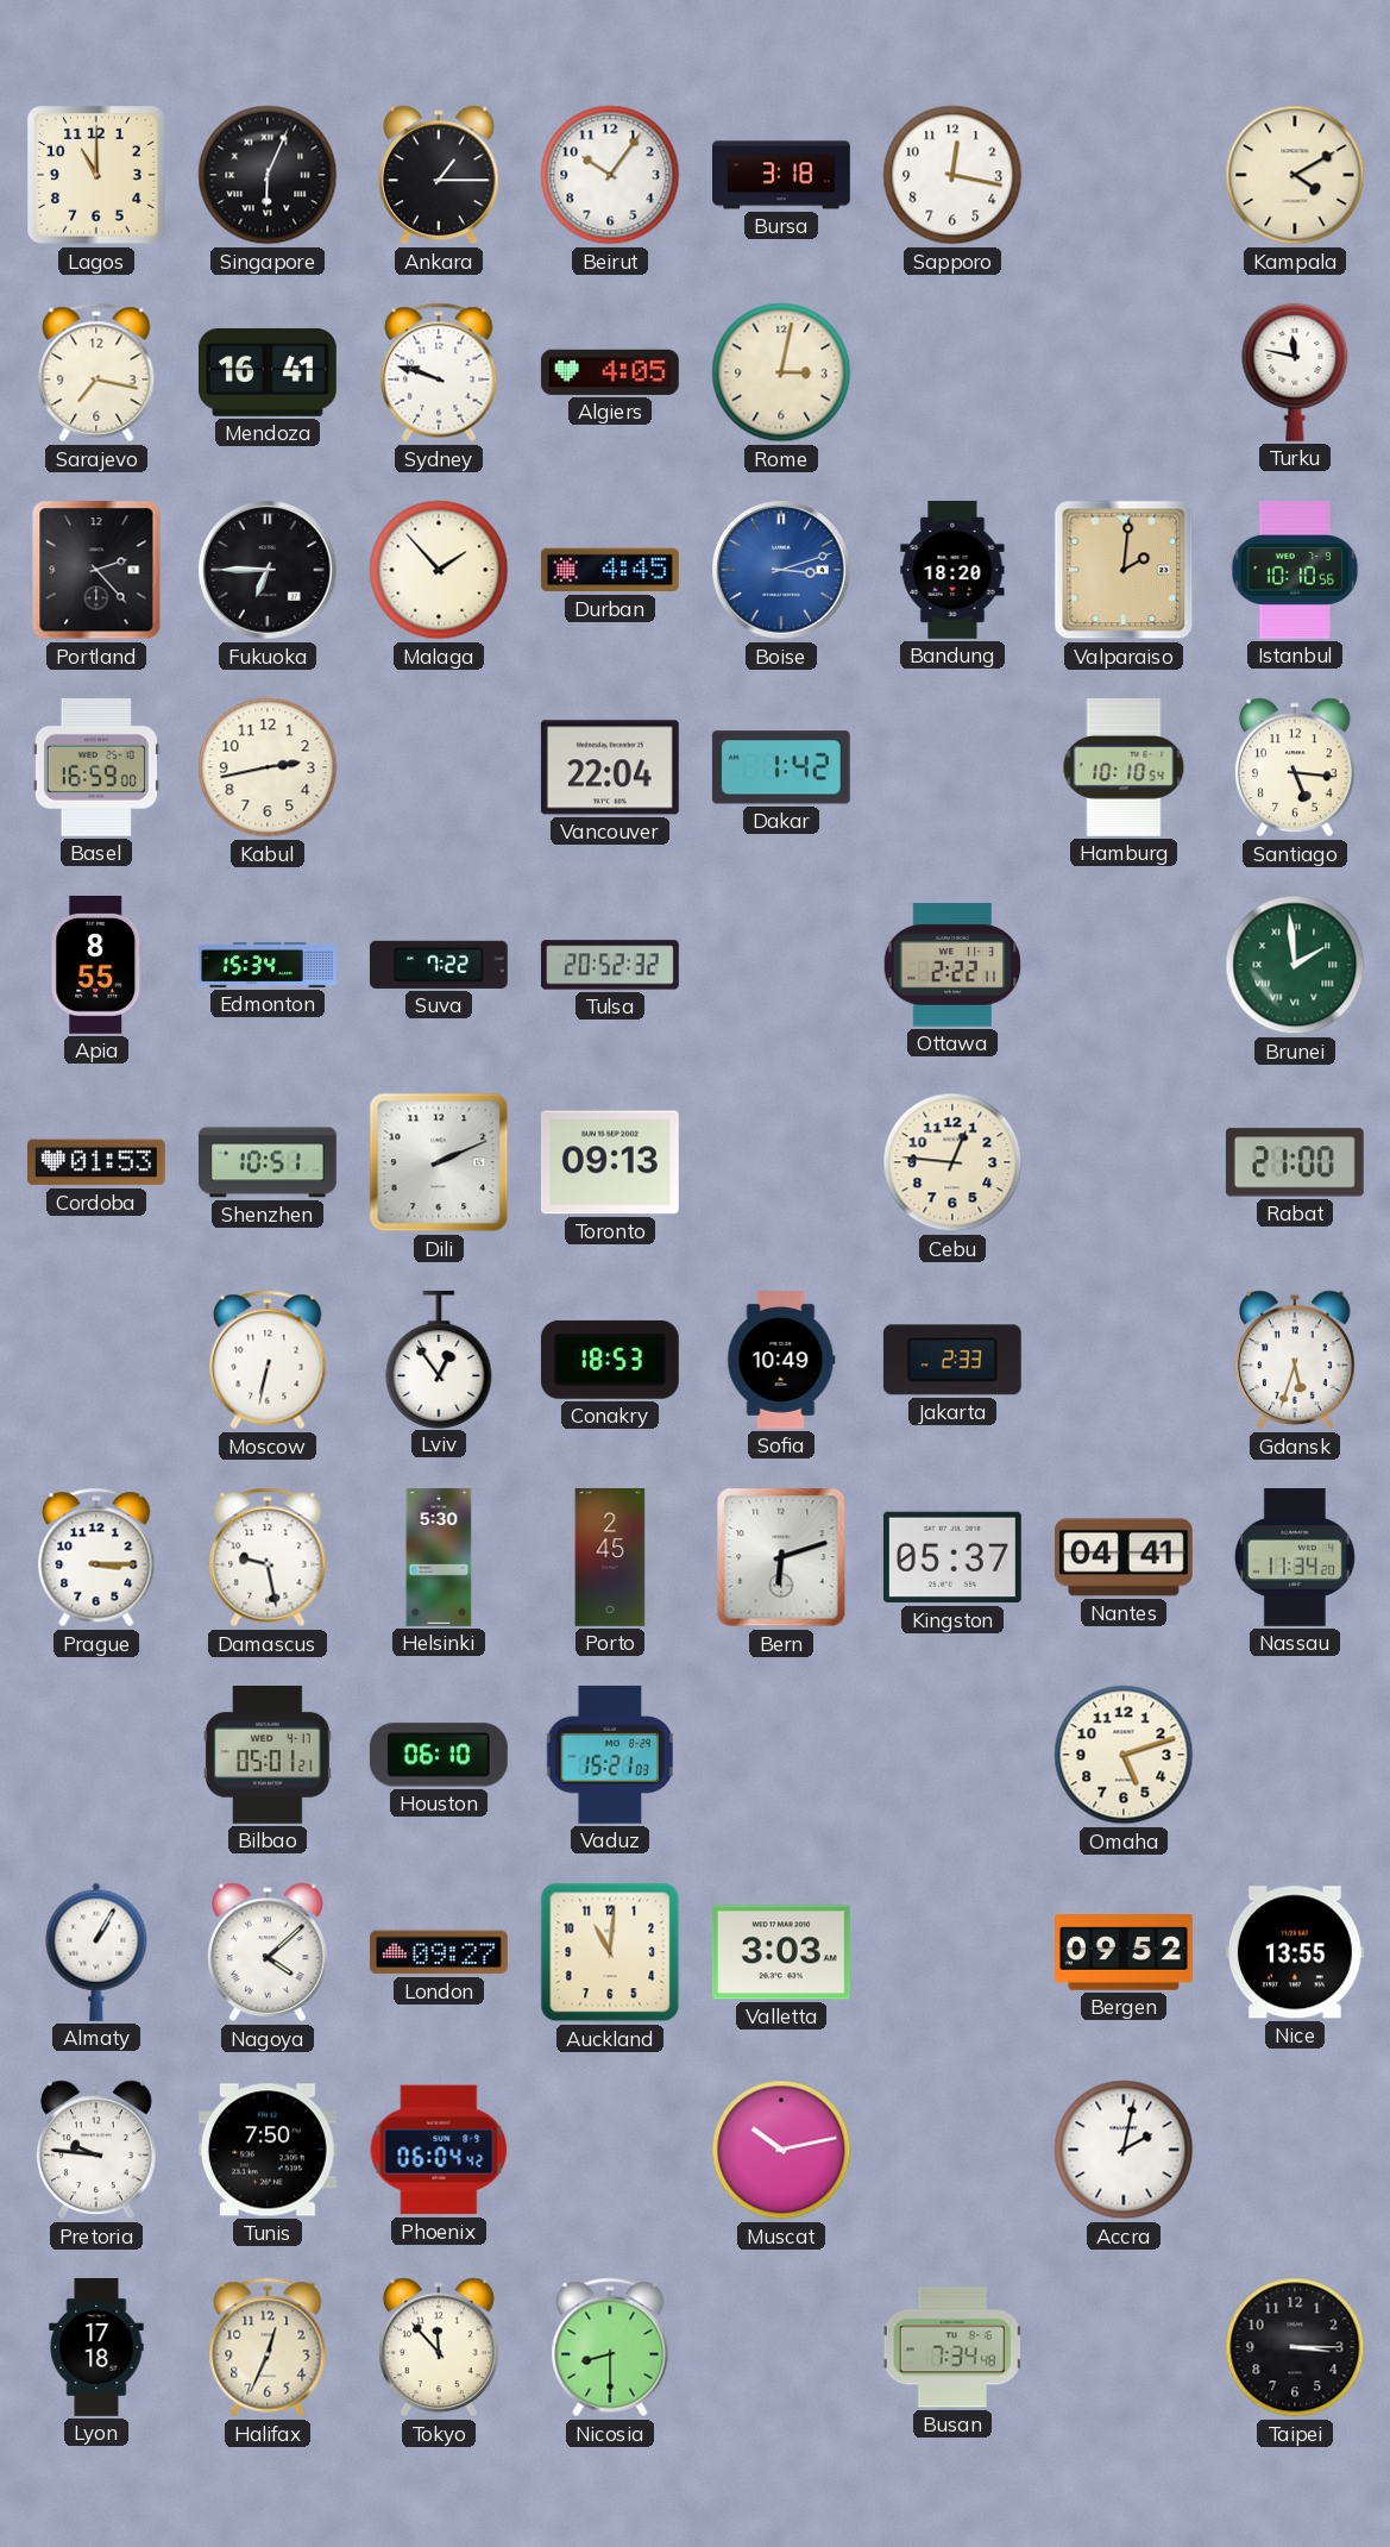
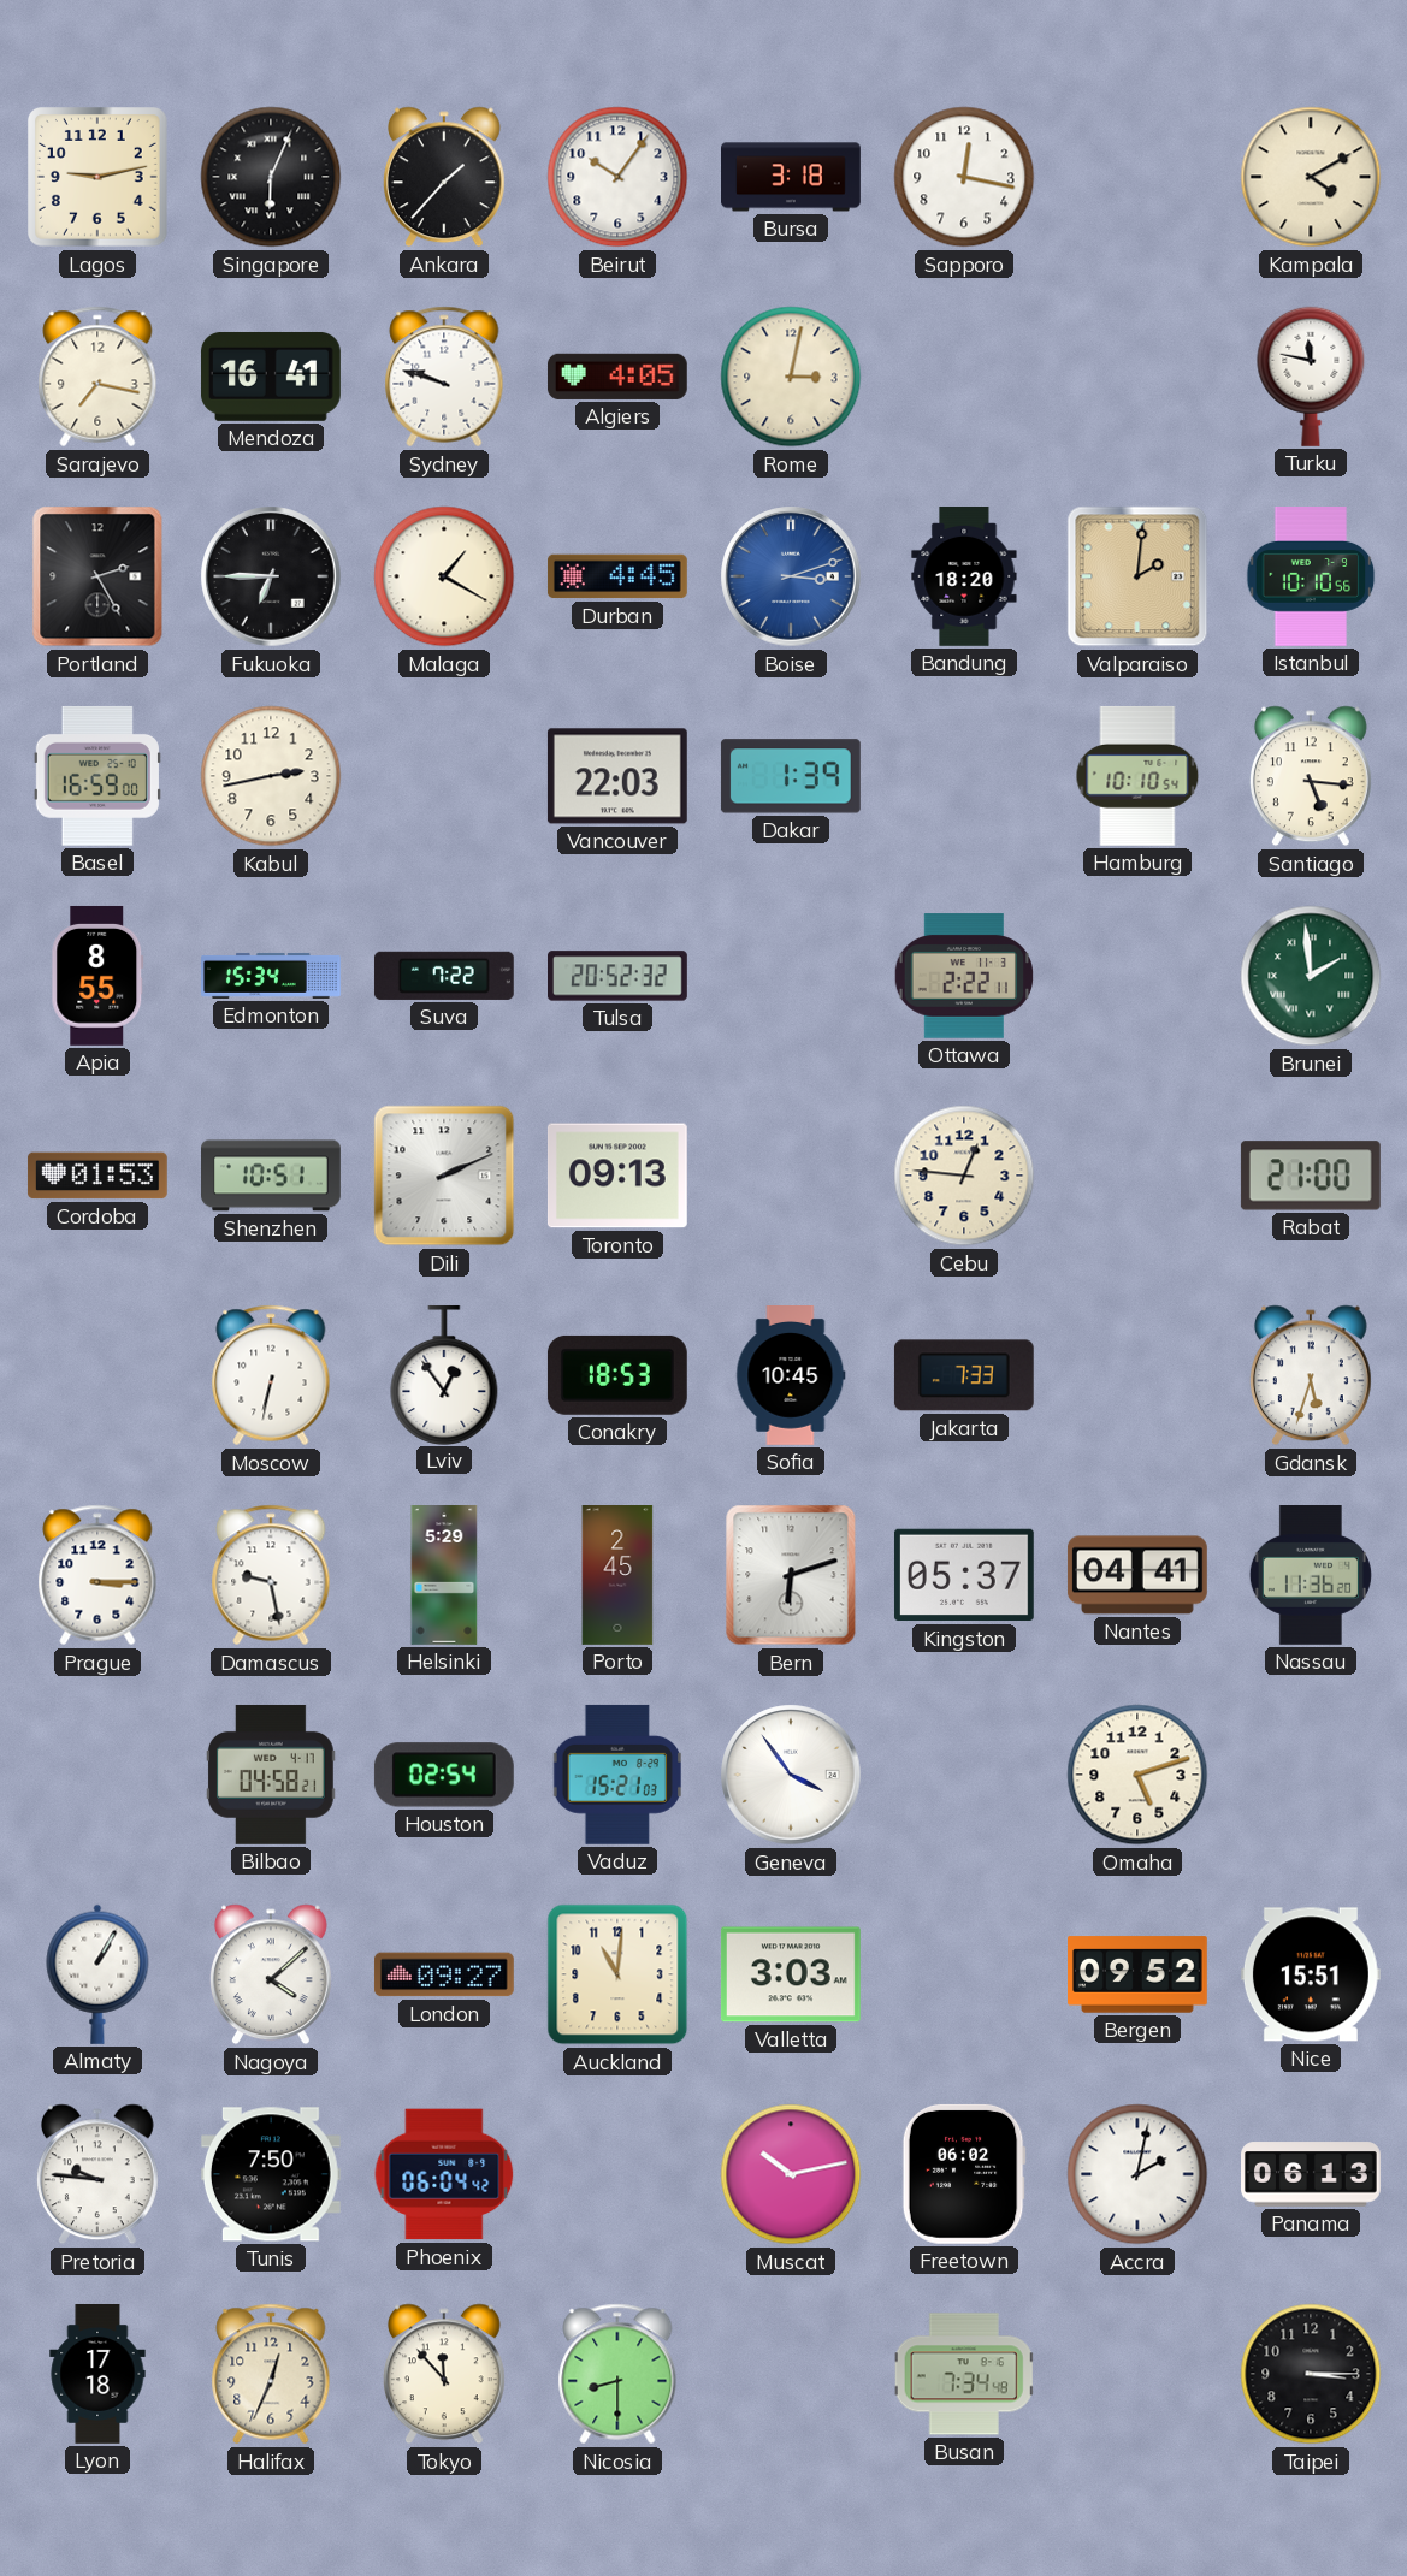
Lagos: 11:00 -> 9:13
Ankara: 1:15 -> 1:37
Portland: 2:23 -> 2:25
Malaga: 1:53 -> 1:20
Vancouver: 22:04 -> 22:03
Dakar: 1:42 -> 1:39
Sofia: 10:49 -> 10:45
Jakarta: 2:33 -> 7:33
Helsinki: 5:30 -> 5:29
Nassau: 11:34 -> 11:36
Bilbao: 05:01 -> 04:58
Houston: 06:10 -> 02:54
Geneva: none -> 3:54
Nice: 13:55 -> 15:51
Freetown: none -> 06:02
Panama: none -> 06:13
